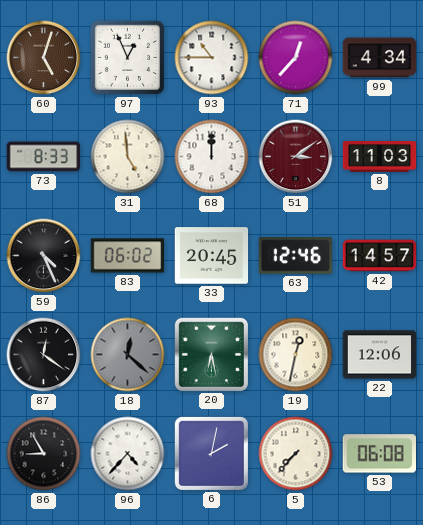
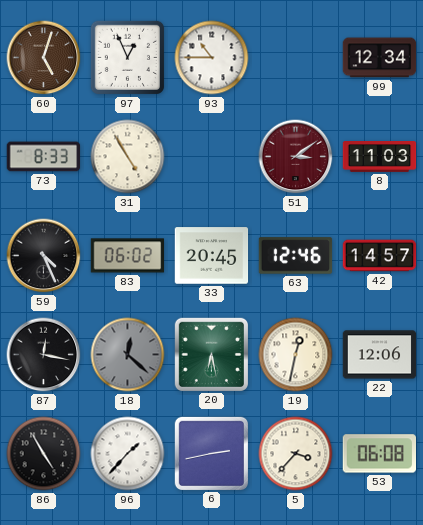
71: 12:37 -> none
99: 4:34 -> 12:34
31: 4:59 -> 4:55
68: 12:00 -> none
87: 12:21 -> 12:17
86: 8:55 -> 4:55
96: 4:37 -> 1:37
6: 2:02 -> 2:43
5: 7:37 -> 3:37
